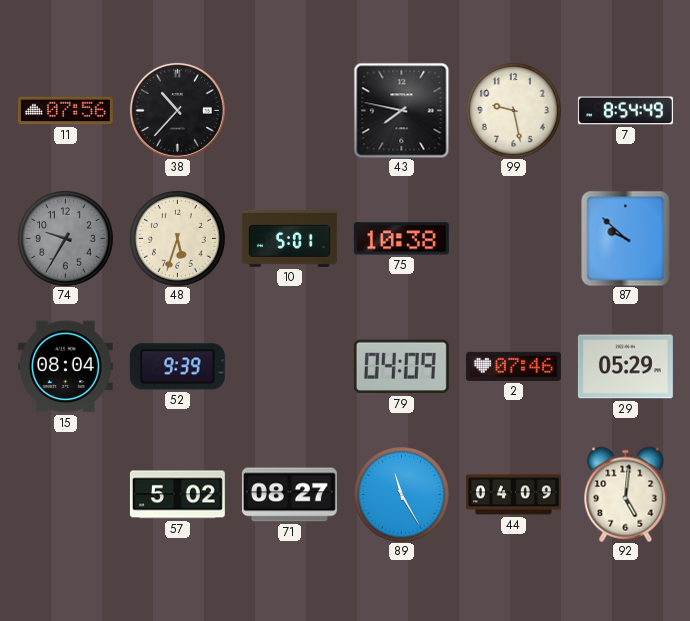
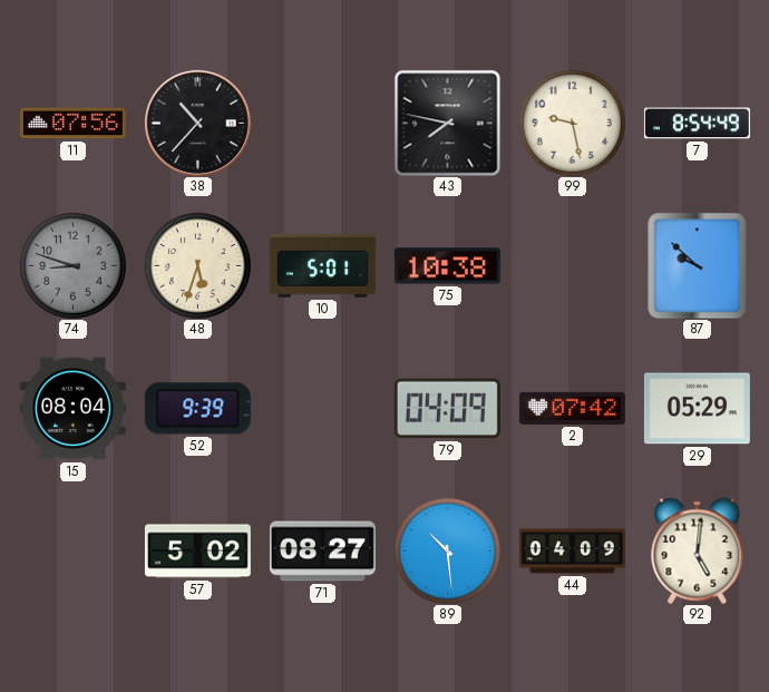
74: 9:35 -> 8:48
2: 07:46 -> 07:42
89: 11:25 -> 10:29
